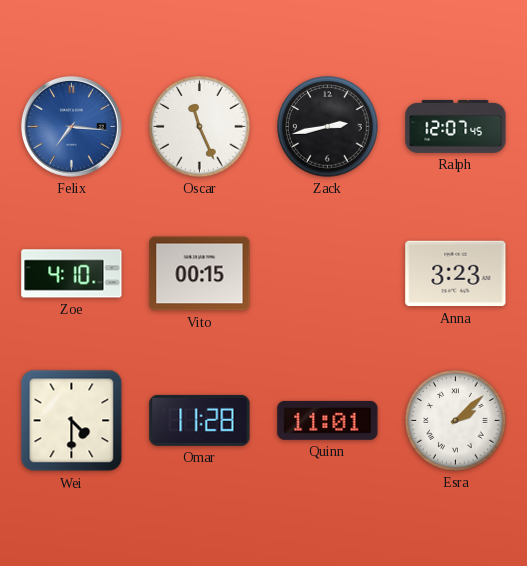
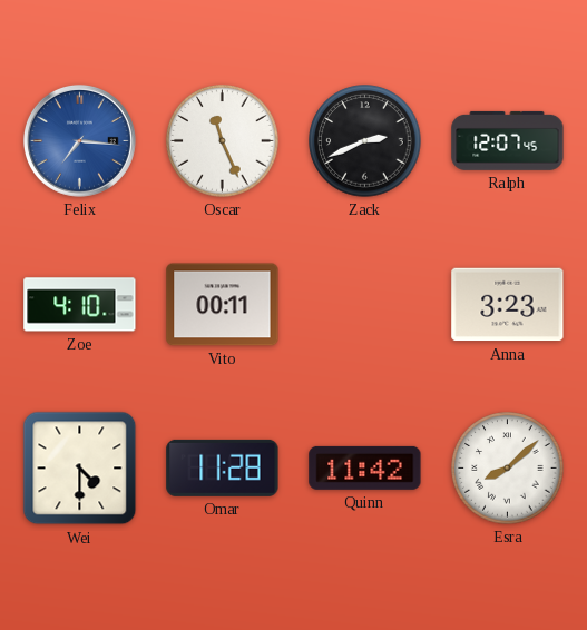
Zack: 2:43 -> 2:41
Vito: 00:15 -> 00:11
Quinn: 11:01 -> 11:42
Esra: 2:08 -> 8:08
